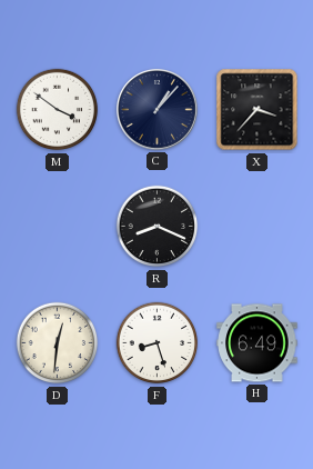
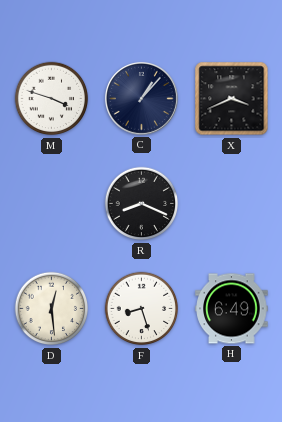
M: 3:51 -> 3:48
X: 3:37 -> 3:41
D: 12:31 -> 12:29
